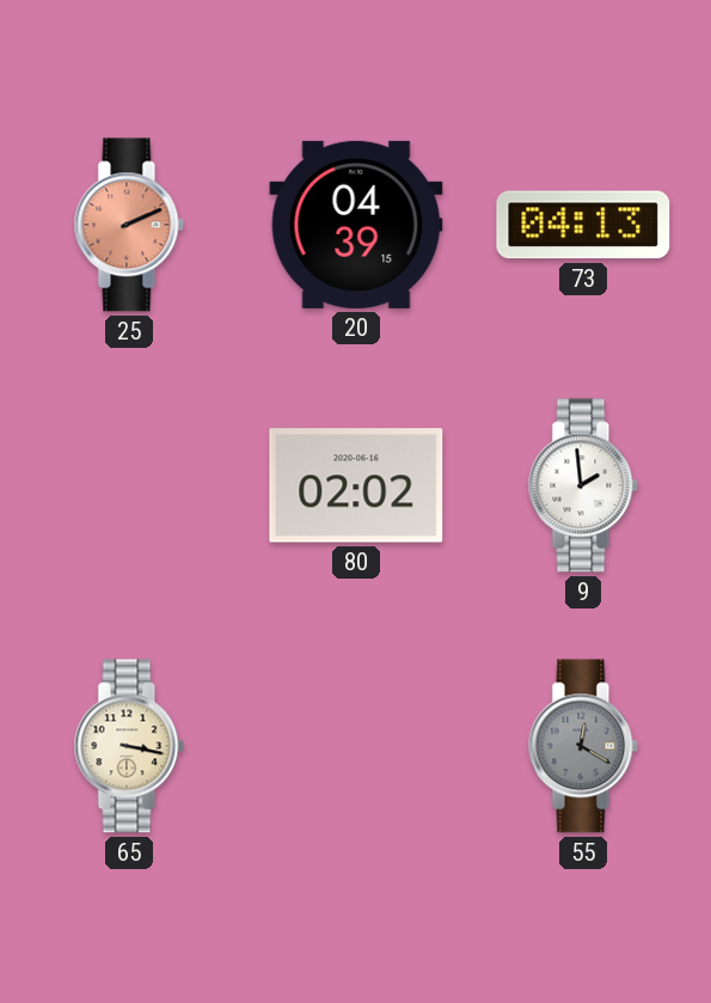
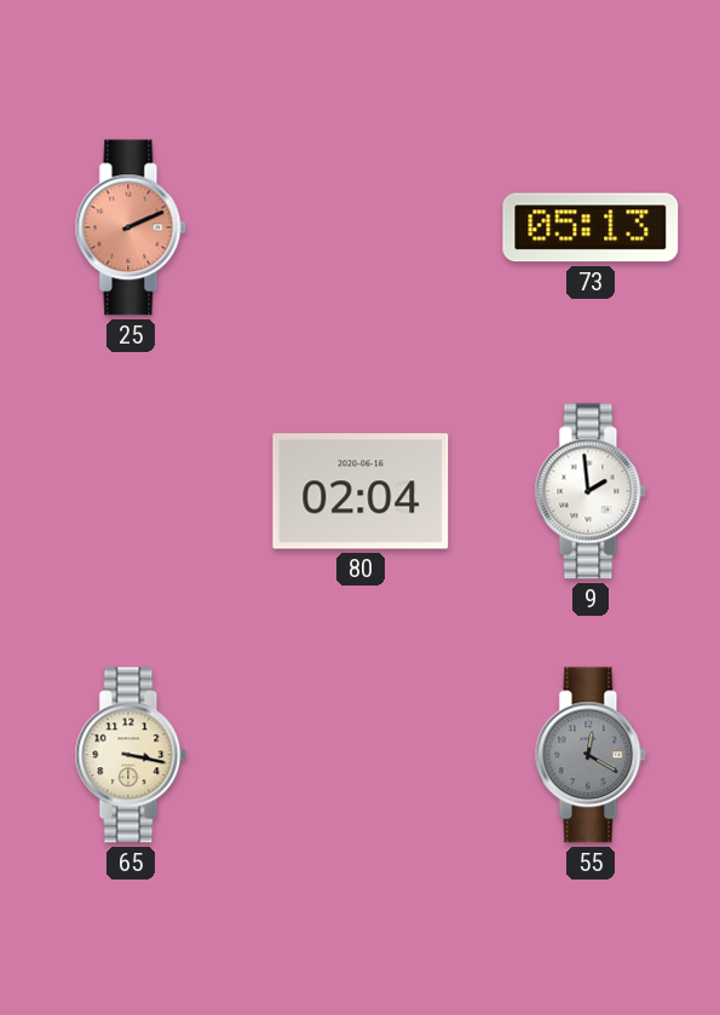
20: 04:39 -> none
73: 04:13 -> 05:13
80: 02:02 -> 02:04
